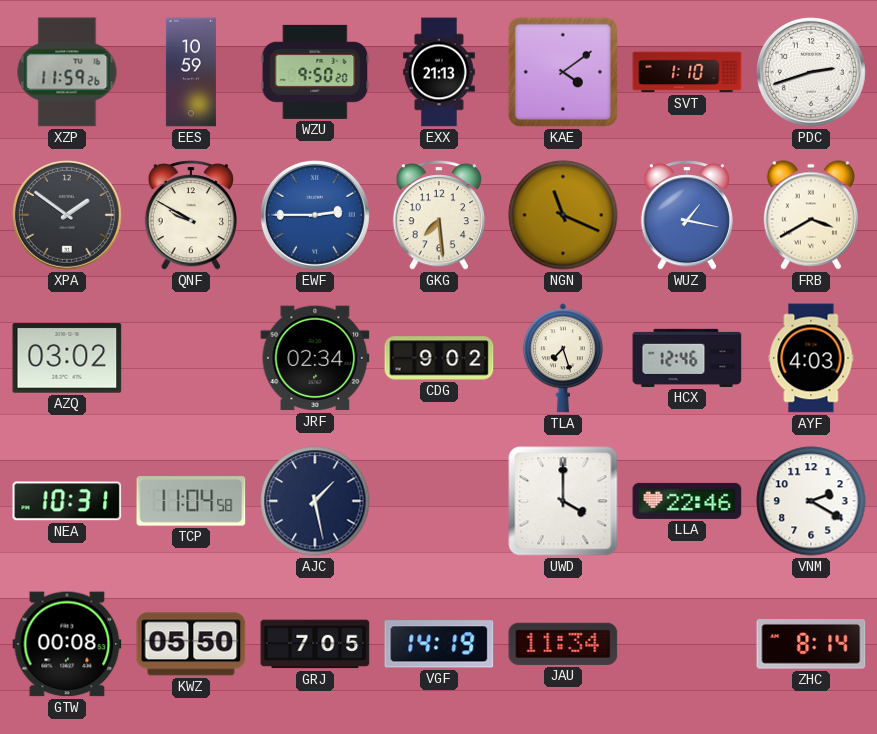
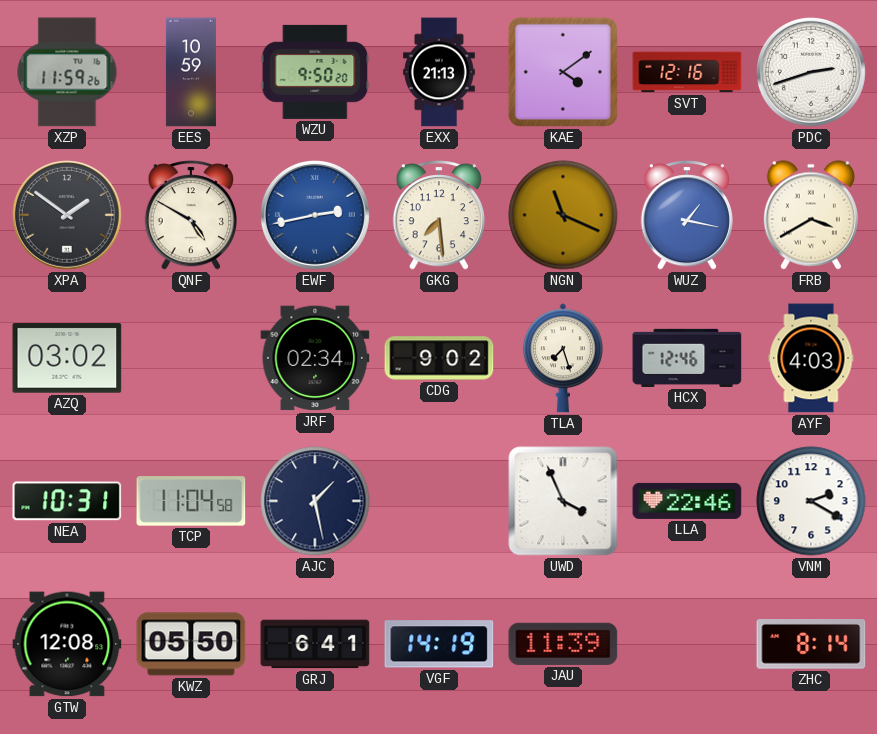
SVT: 1:10 -> 12:16
QNF: 9:50 -> 4:50
EWF: 2:45 -> 2:43
UWD: 4:00 -> 3:56
GTW: 00:08 -> 12:08
GRJ: 7:05 -> 6:41
JAU: 11:34 -> 11:39
